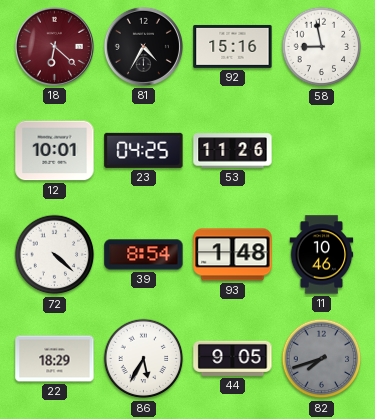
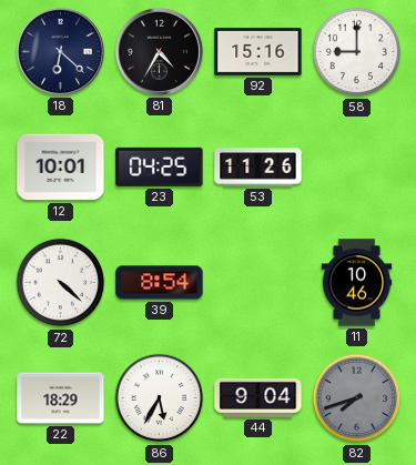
18 dial: burgundy -> navy
58: 8:58 -> 9:00
93: 1:48 -> none
44: 9:05 -> 9:04
